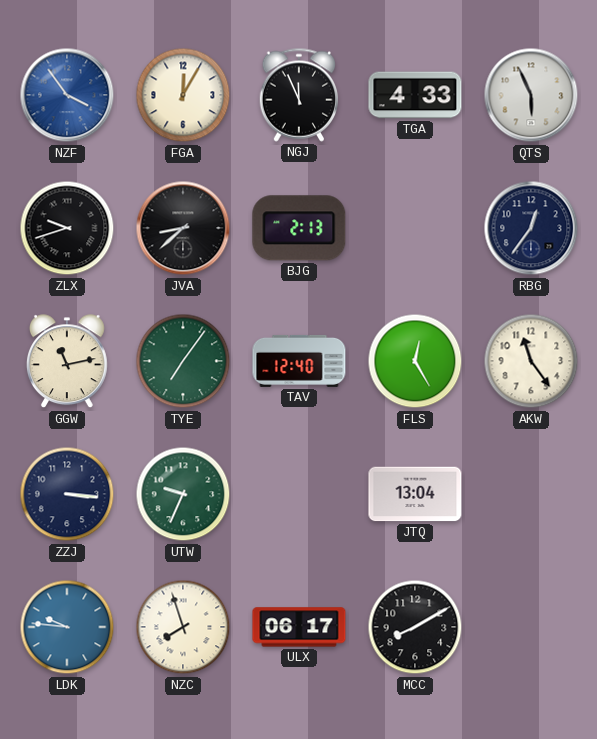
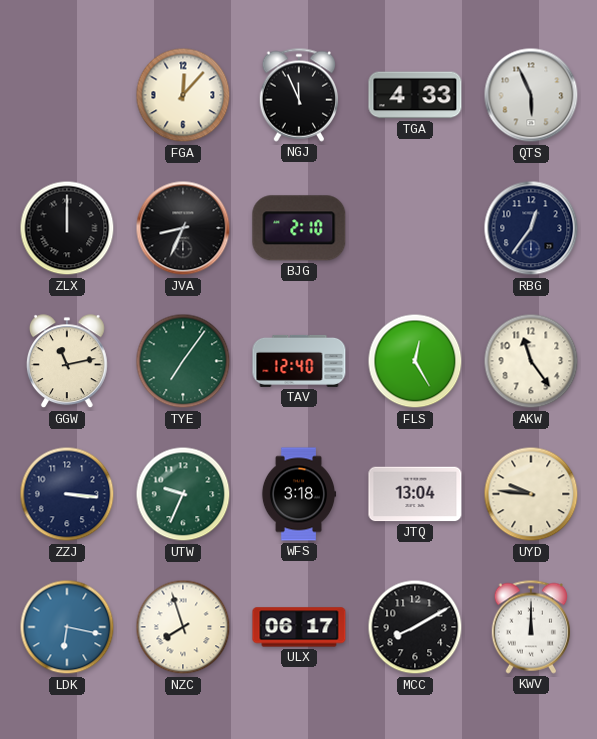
NZF: 3:54 -> none
FGA: 12:05 -> 12:07
ZLX: 9:42 -> 12:00
JVA: 8:38 -> 8:34
BJG: 2:13 -> 2:10
WFS: none -> 3:18
UYD: none -> 9:46
LDK: 9:46 -> 6:17
KWV: none -> 12:00
